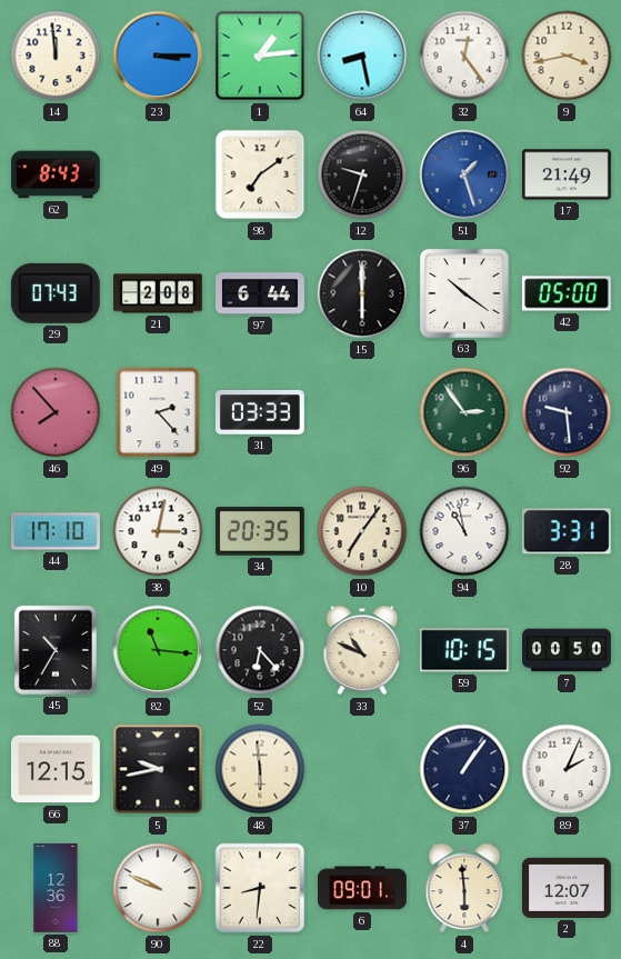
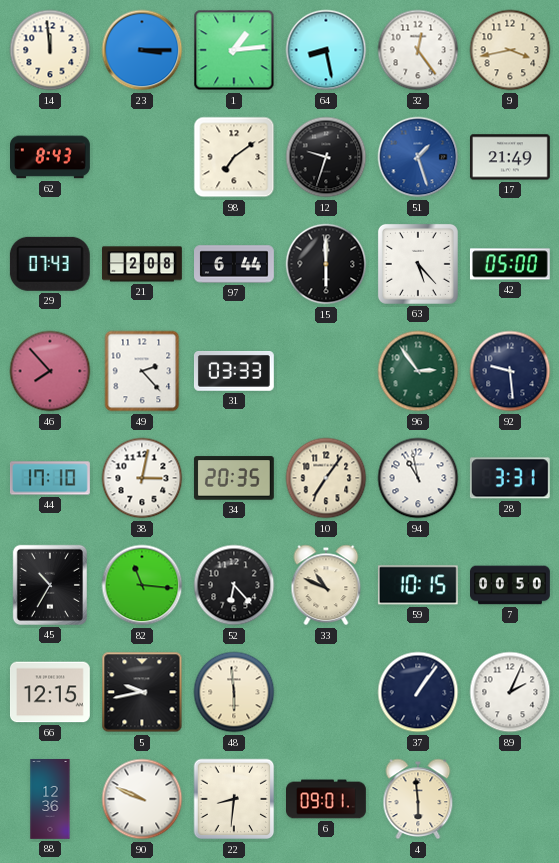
63: 10:21 -> 5:23
2: 12:07 -> none
